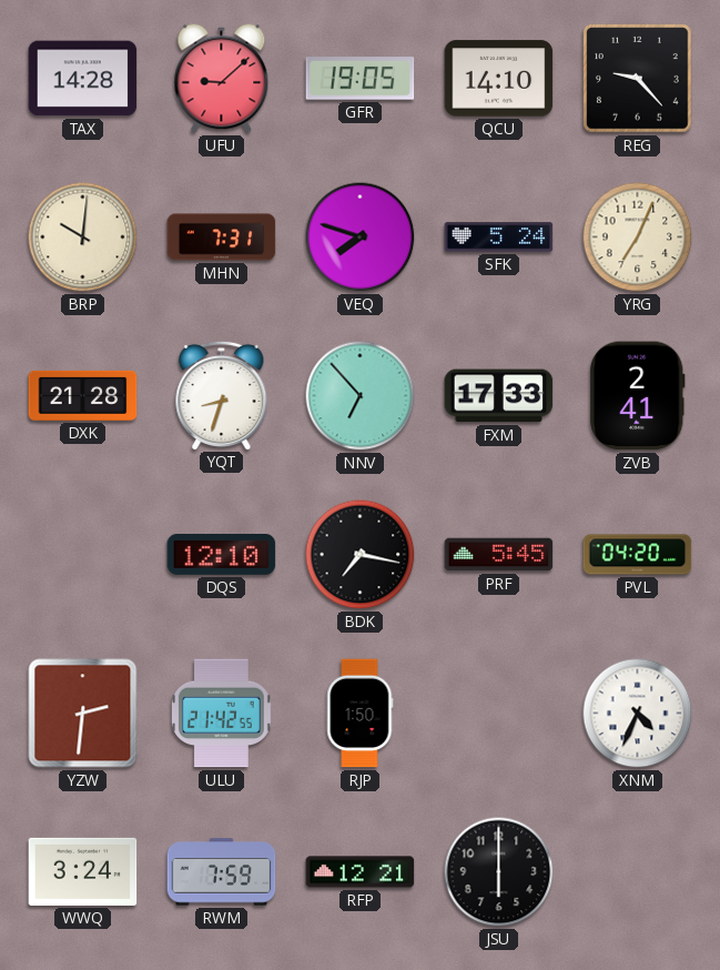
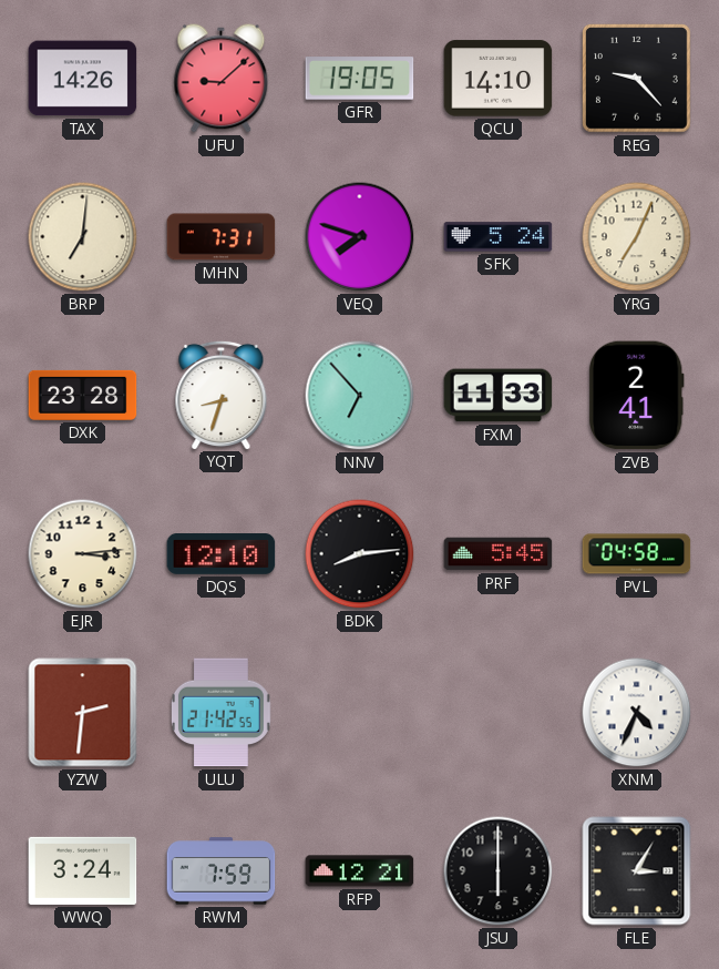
TAX: 14:28 -> 14:26
BRP: 10:01 -> 7:01
DXK: 21:28 -> 23:28
FXM: 17:33 -> 11:33
EJR: none -> 3:14
BDK: 7:17 -> 8:14
PVL: 04:20 -> 04:58
RJP: 1:50 -> none
FLE: none -> 3:05
